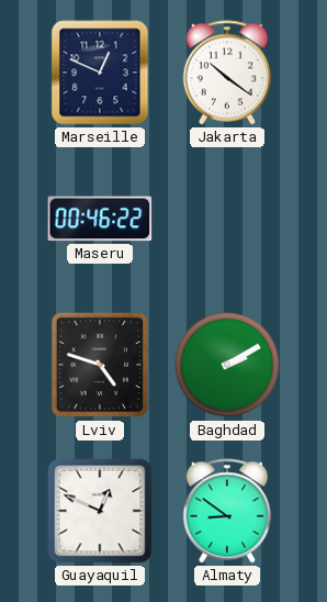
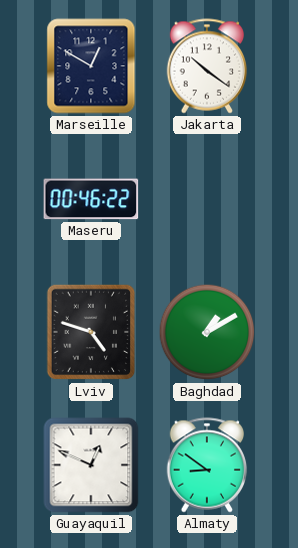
Marseille: 12:49 -> 12:50
Baghdad: 2:10 -> 1:10
